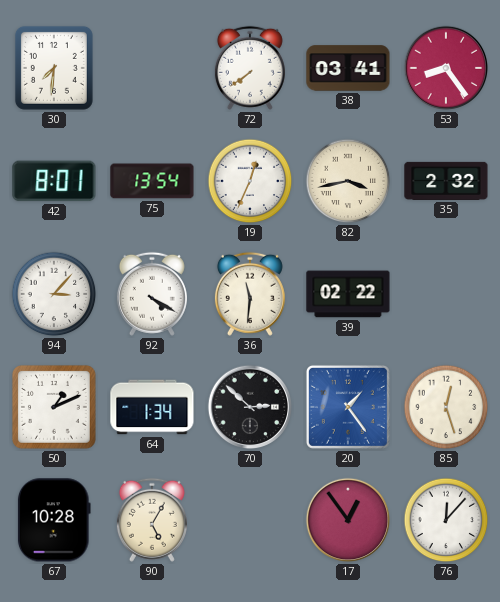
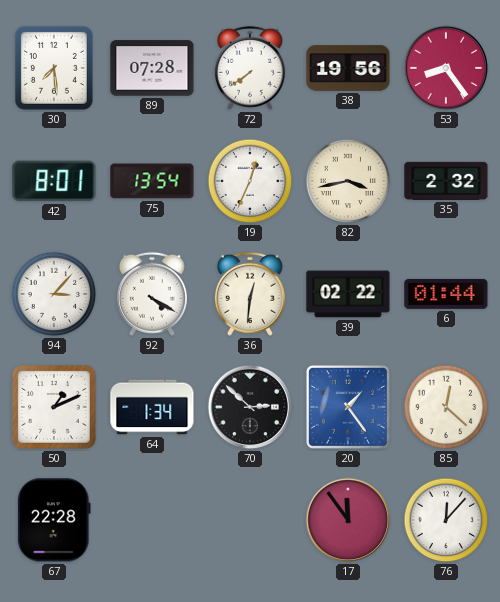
30: 7:31 -> 7:29
89: none -> 07:28
38: 03:41 -> 19:56
36: 11:31 -> 12:31
6: none -> 01:44
85: 12:27 -> 12:22
67: 10:28 -> 22:28
90: 5:05 -> none
17: 12:54 -> 11:54
